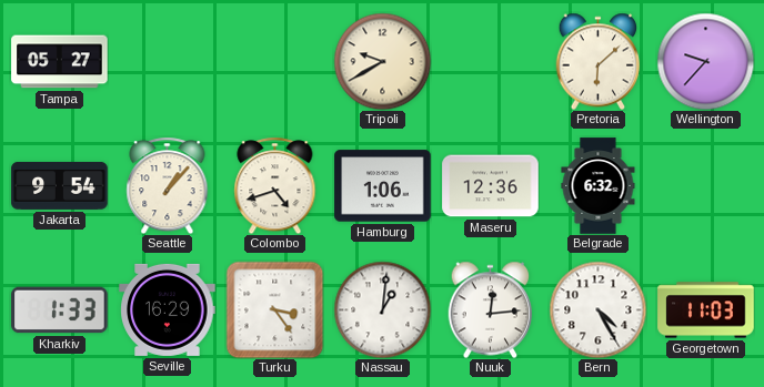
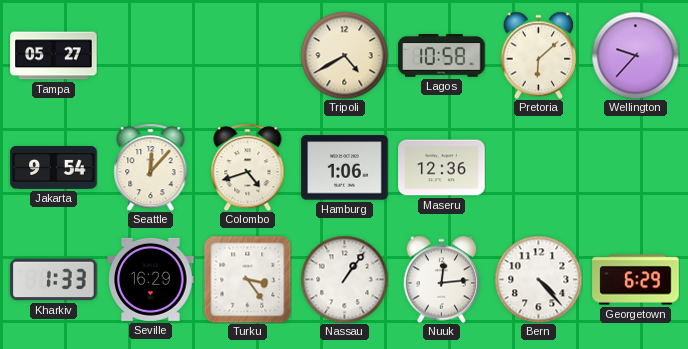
Tripoli: 9:40 -> 4:40
Lagos: none -> 10:58
Seattle: 1:07 -> 12:07
Belgrade: 6:32 -> none
Nassau: 1:01 -> 1:06
Bern: 4:25 -> 4:23
Georgetown: 11:03 -> 6:29
